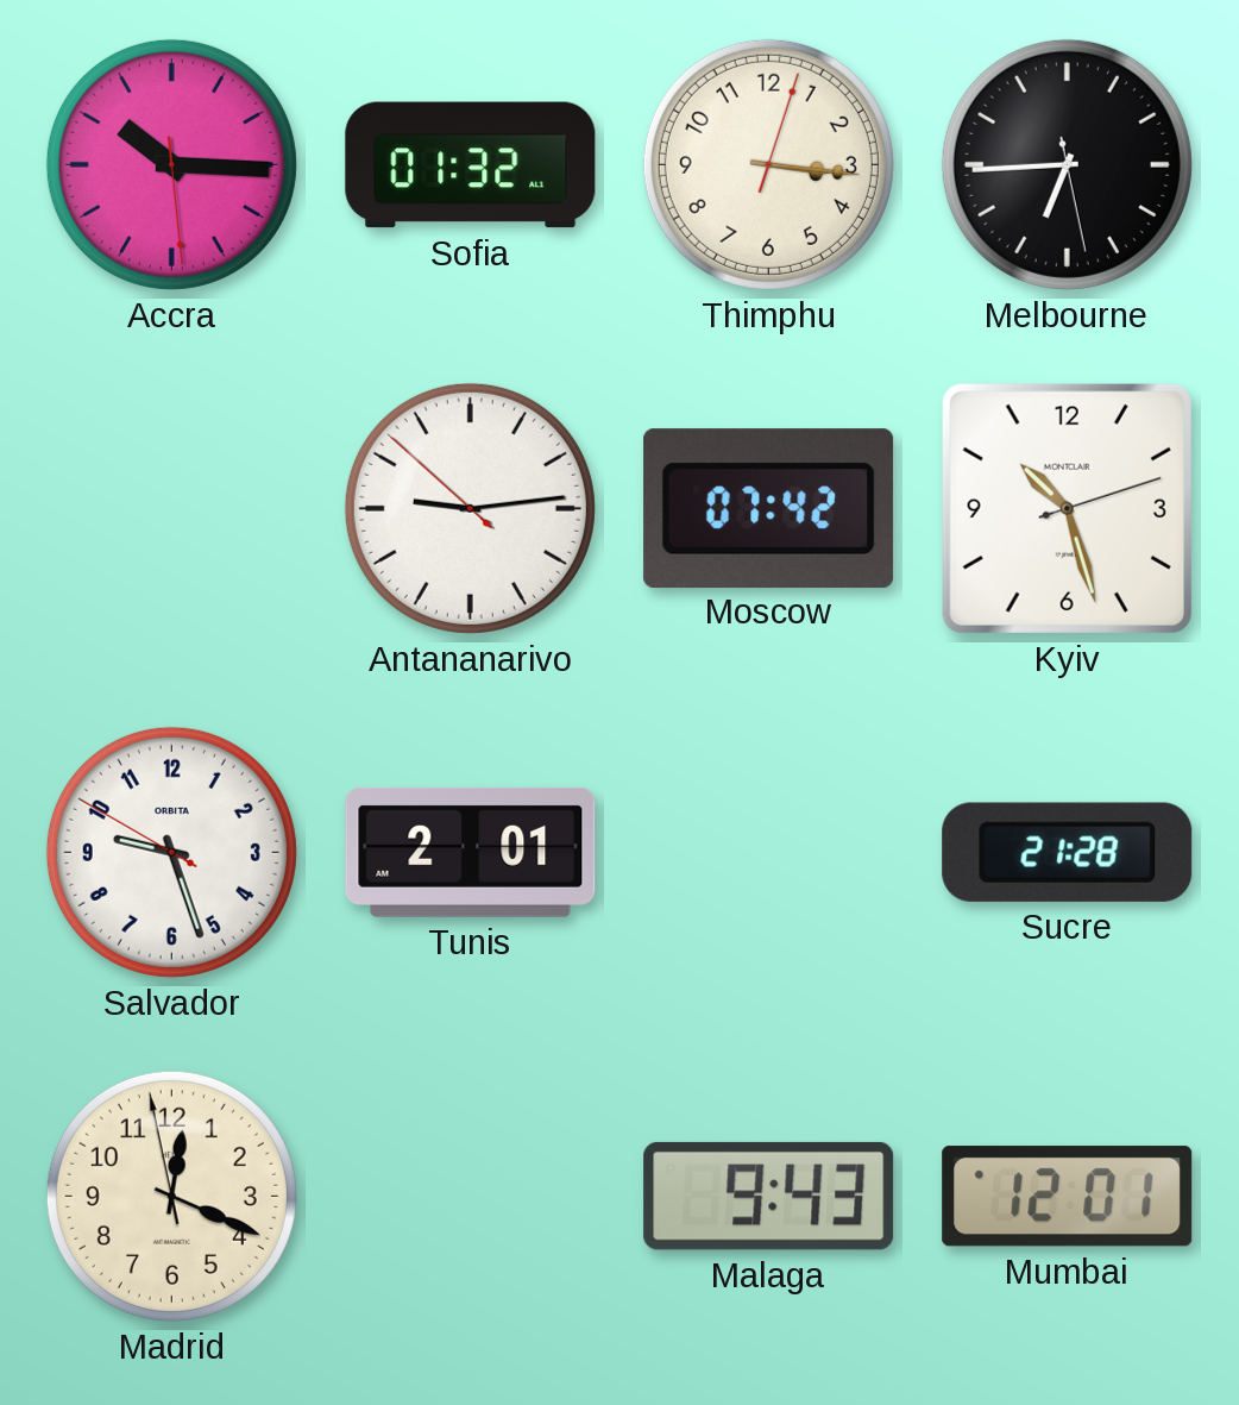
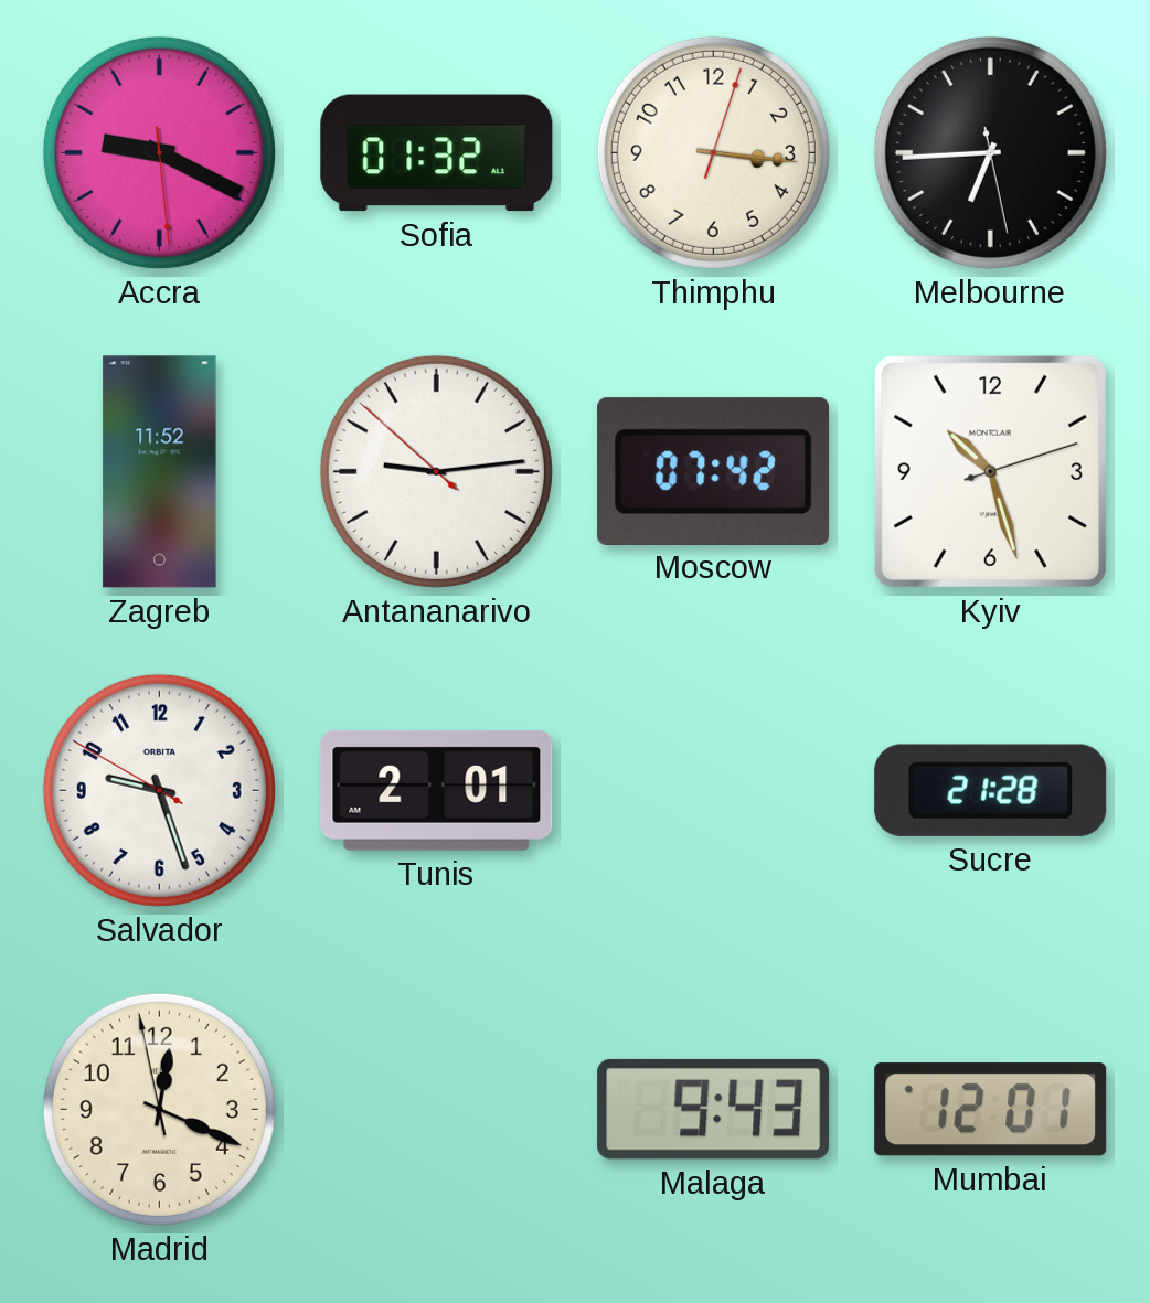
Accra: 10:15 -> 9:19
Zagreb: none -> 11:52
